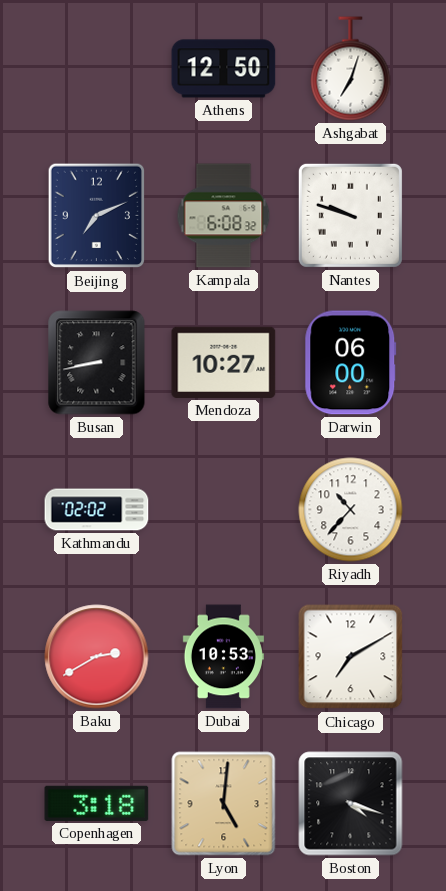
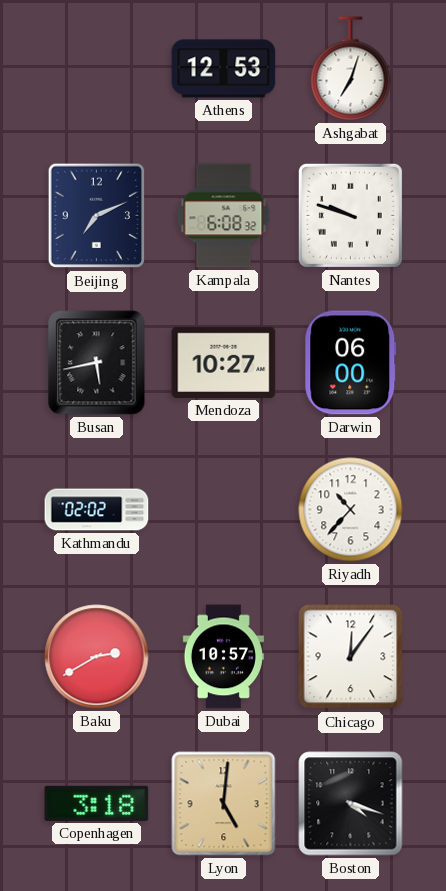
Athens: 12:50 -> 12:53
Busan: 8:43 -> 5:43
Dubai: 10:53 -> 10:57
Chicago: 7:10 -> 12:06
